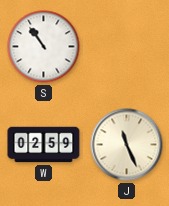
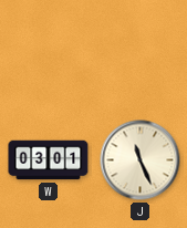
S: 10:54 -> none
W: 02:59 -> 03:01
